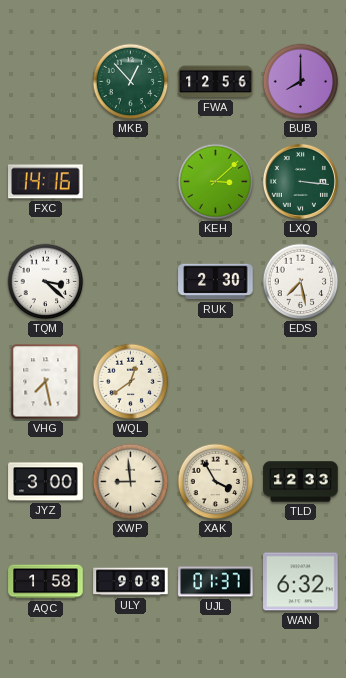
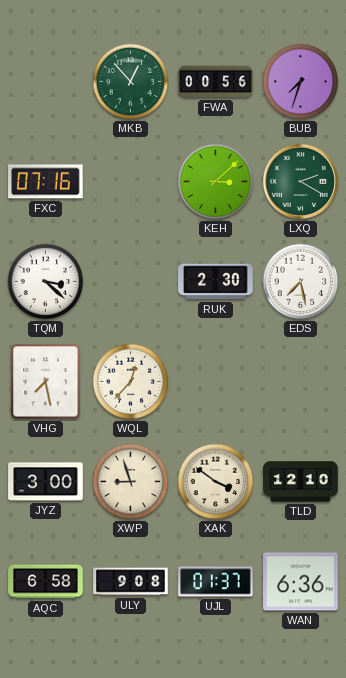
FWA: 12:56 -> 00:56
BUB: 8:00 -> 7:33
FXC: 14:16 -> 07:16
LXQ: 3:16 -> 2:20
WQL: 12:39 -> 12:37
XWP: 8:59 -> 8:57
XAK: 3:55 -> 3:51
TLD: 12:33 -> 12:10
AQC: 1:58 -> 6:58
WAN: 6:32 -> 6:36
